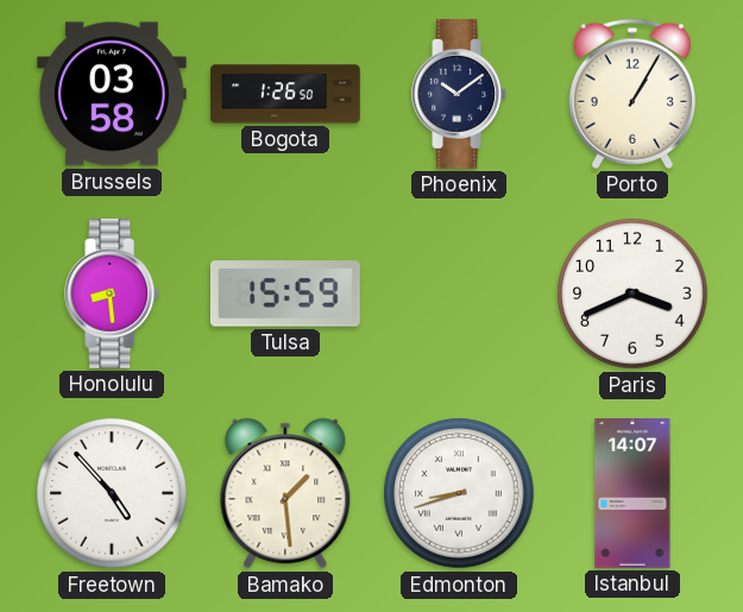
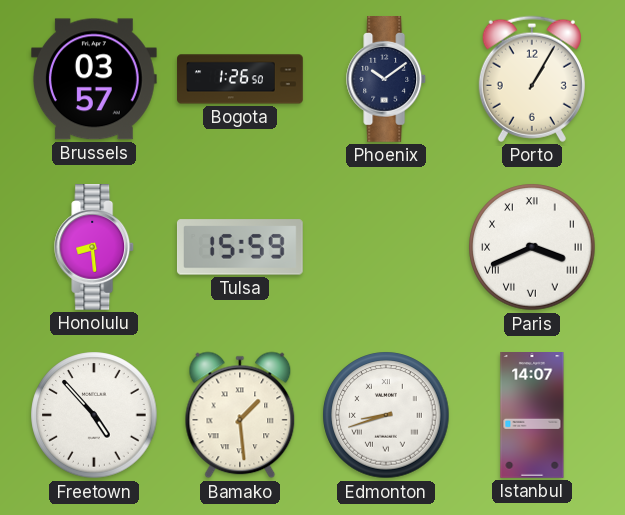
Brussels: 03:58 -> 03:57
Paris numerals: Arabic -> Roman
